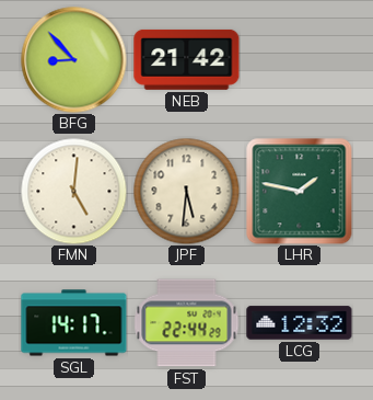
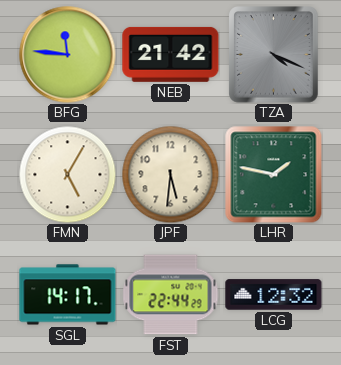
BFG: 8:53 -> 11:46
TZA: none -> 4:19
FMN: 5:01 -> 5:05
